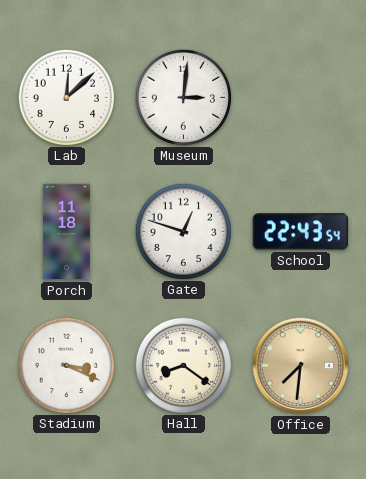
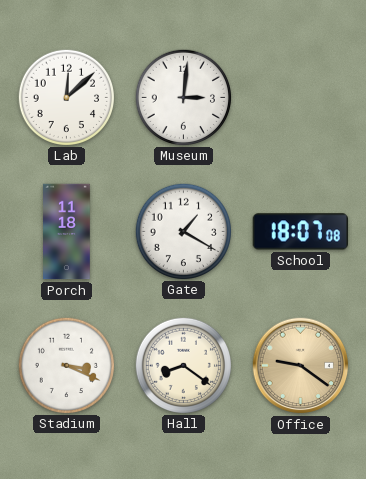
Gate: 12:48 -> 1:20
School: 22:43 -> 18:07
Office: 7:31 -> 9:21
